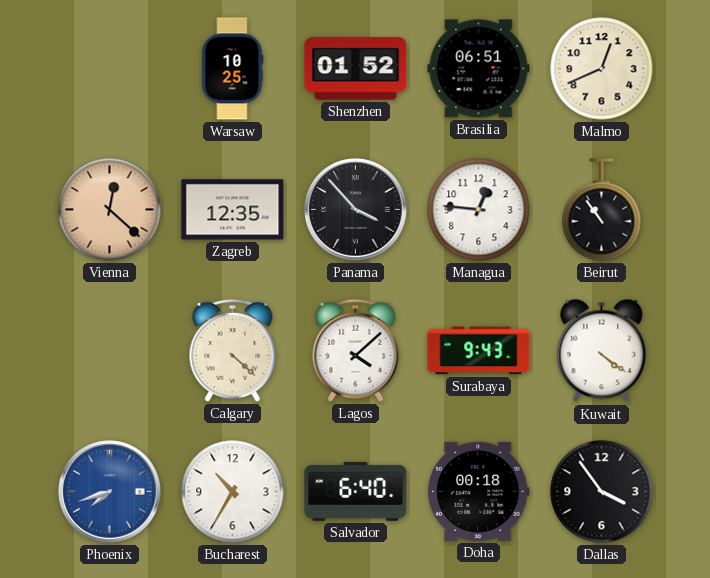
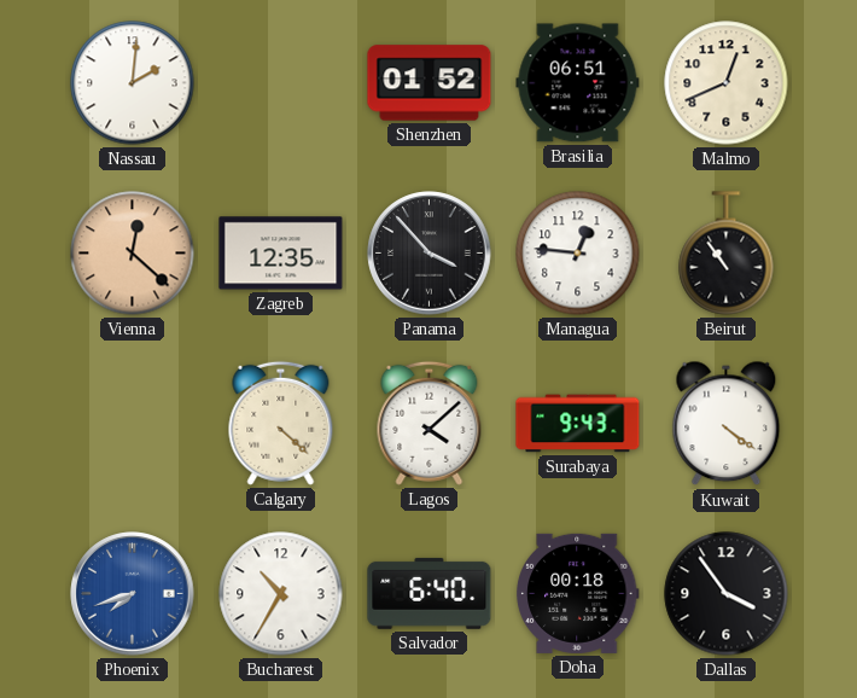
Nassau: none -> 2:01
Warsaw: 10:25 -> none
